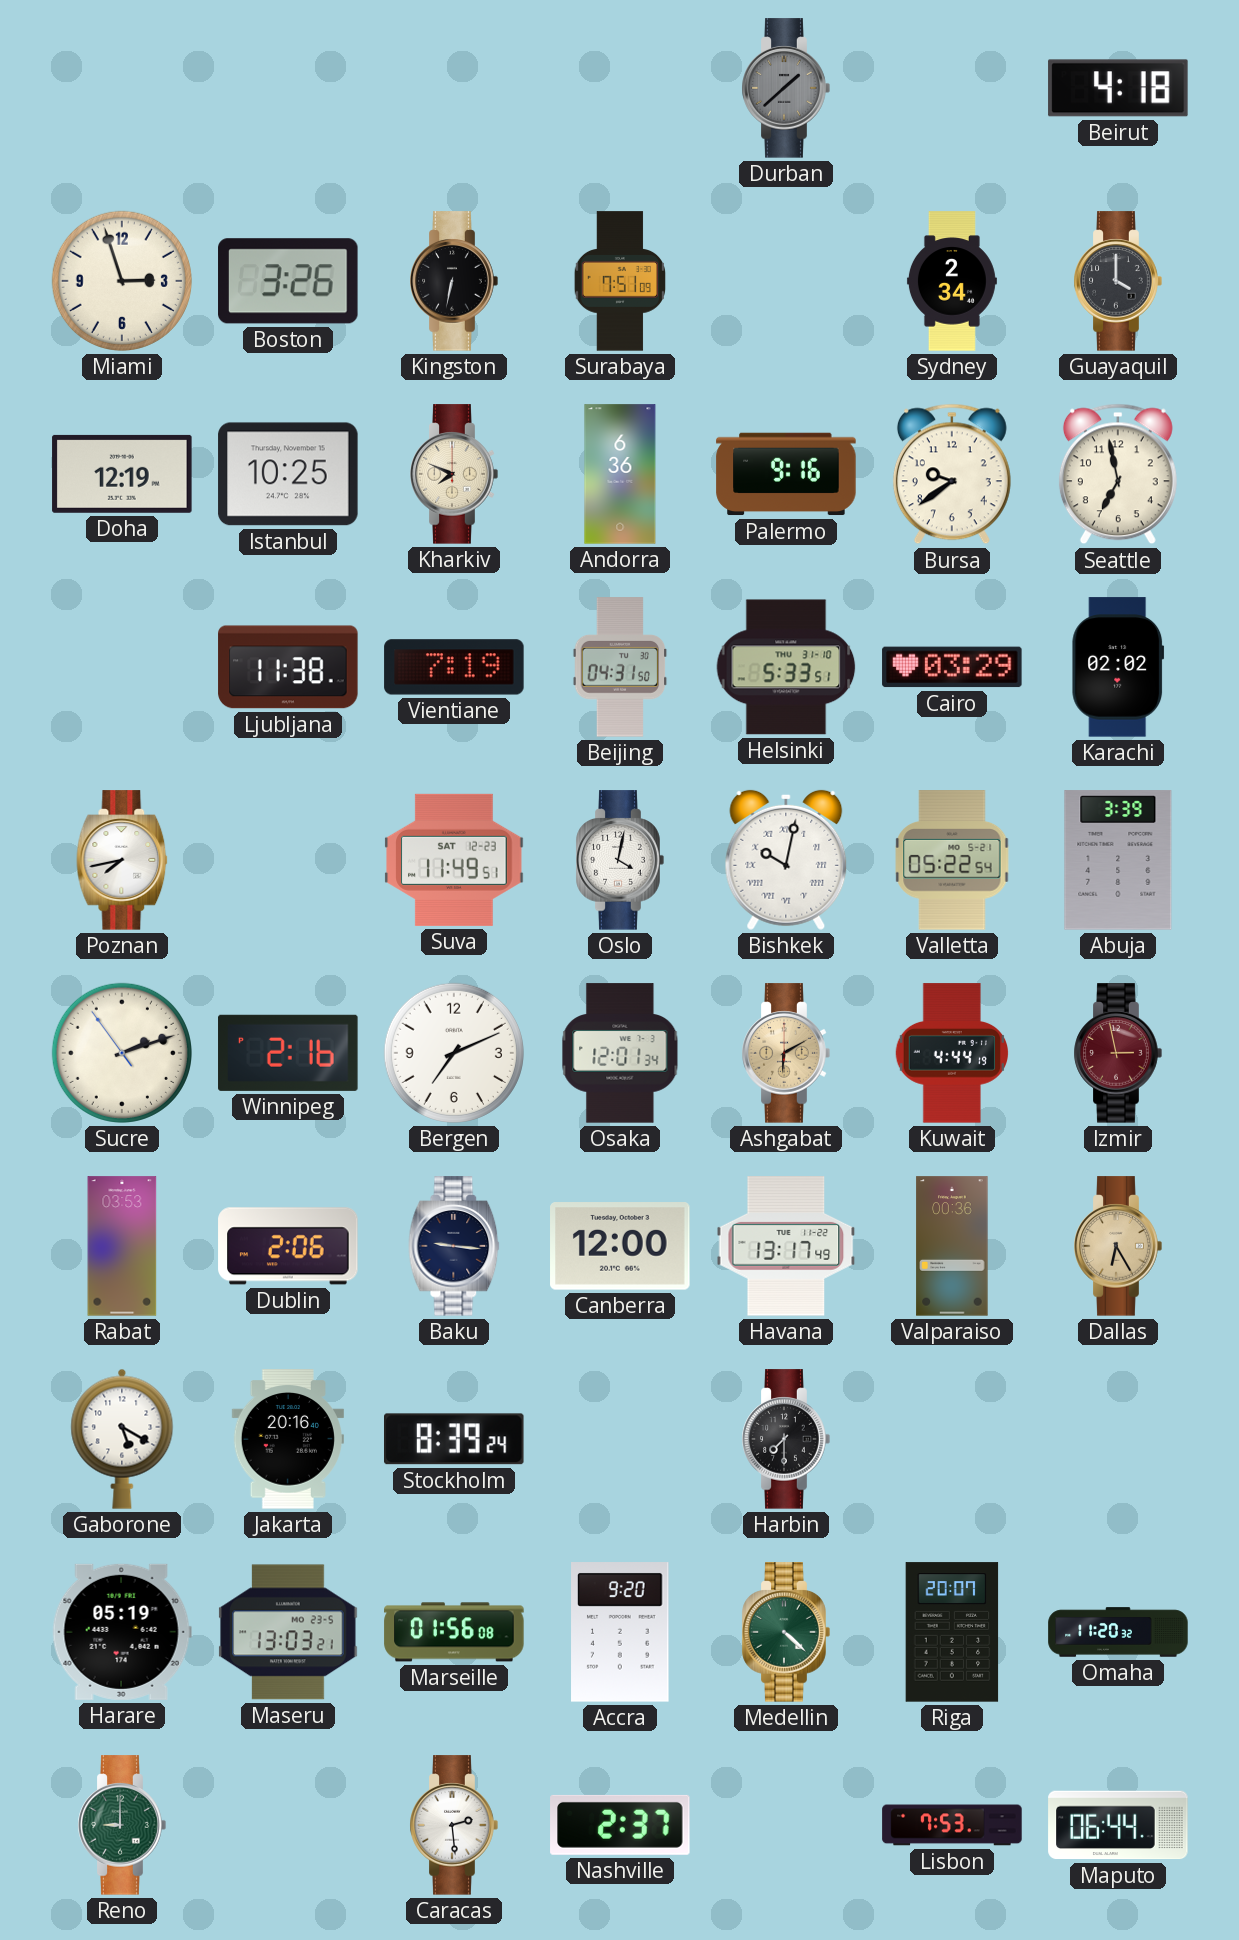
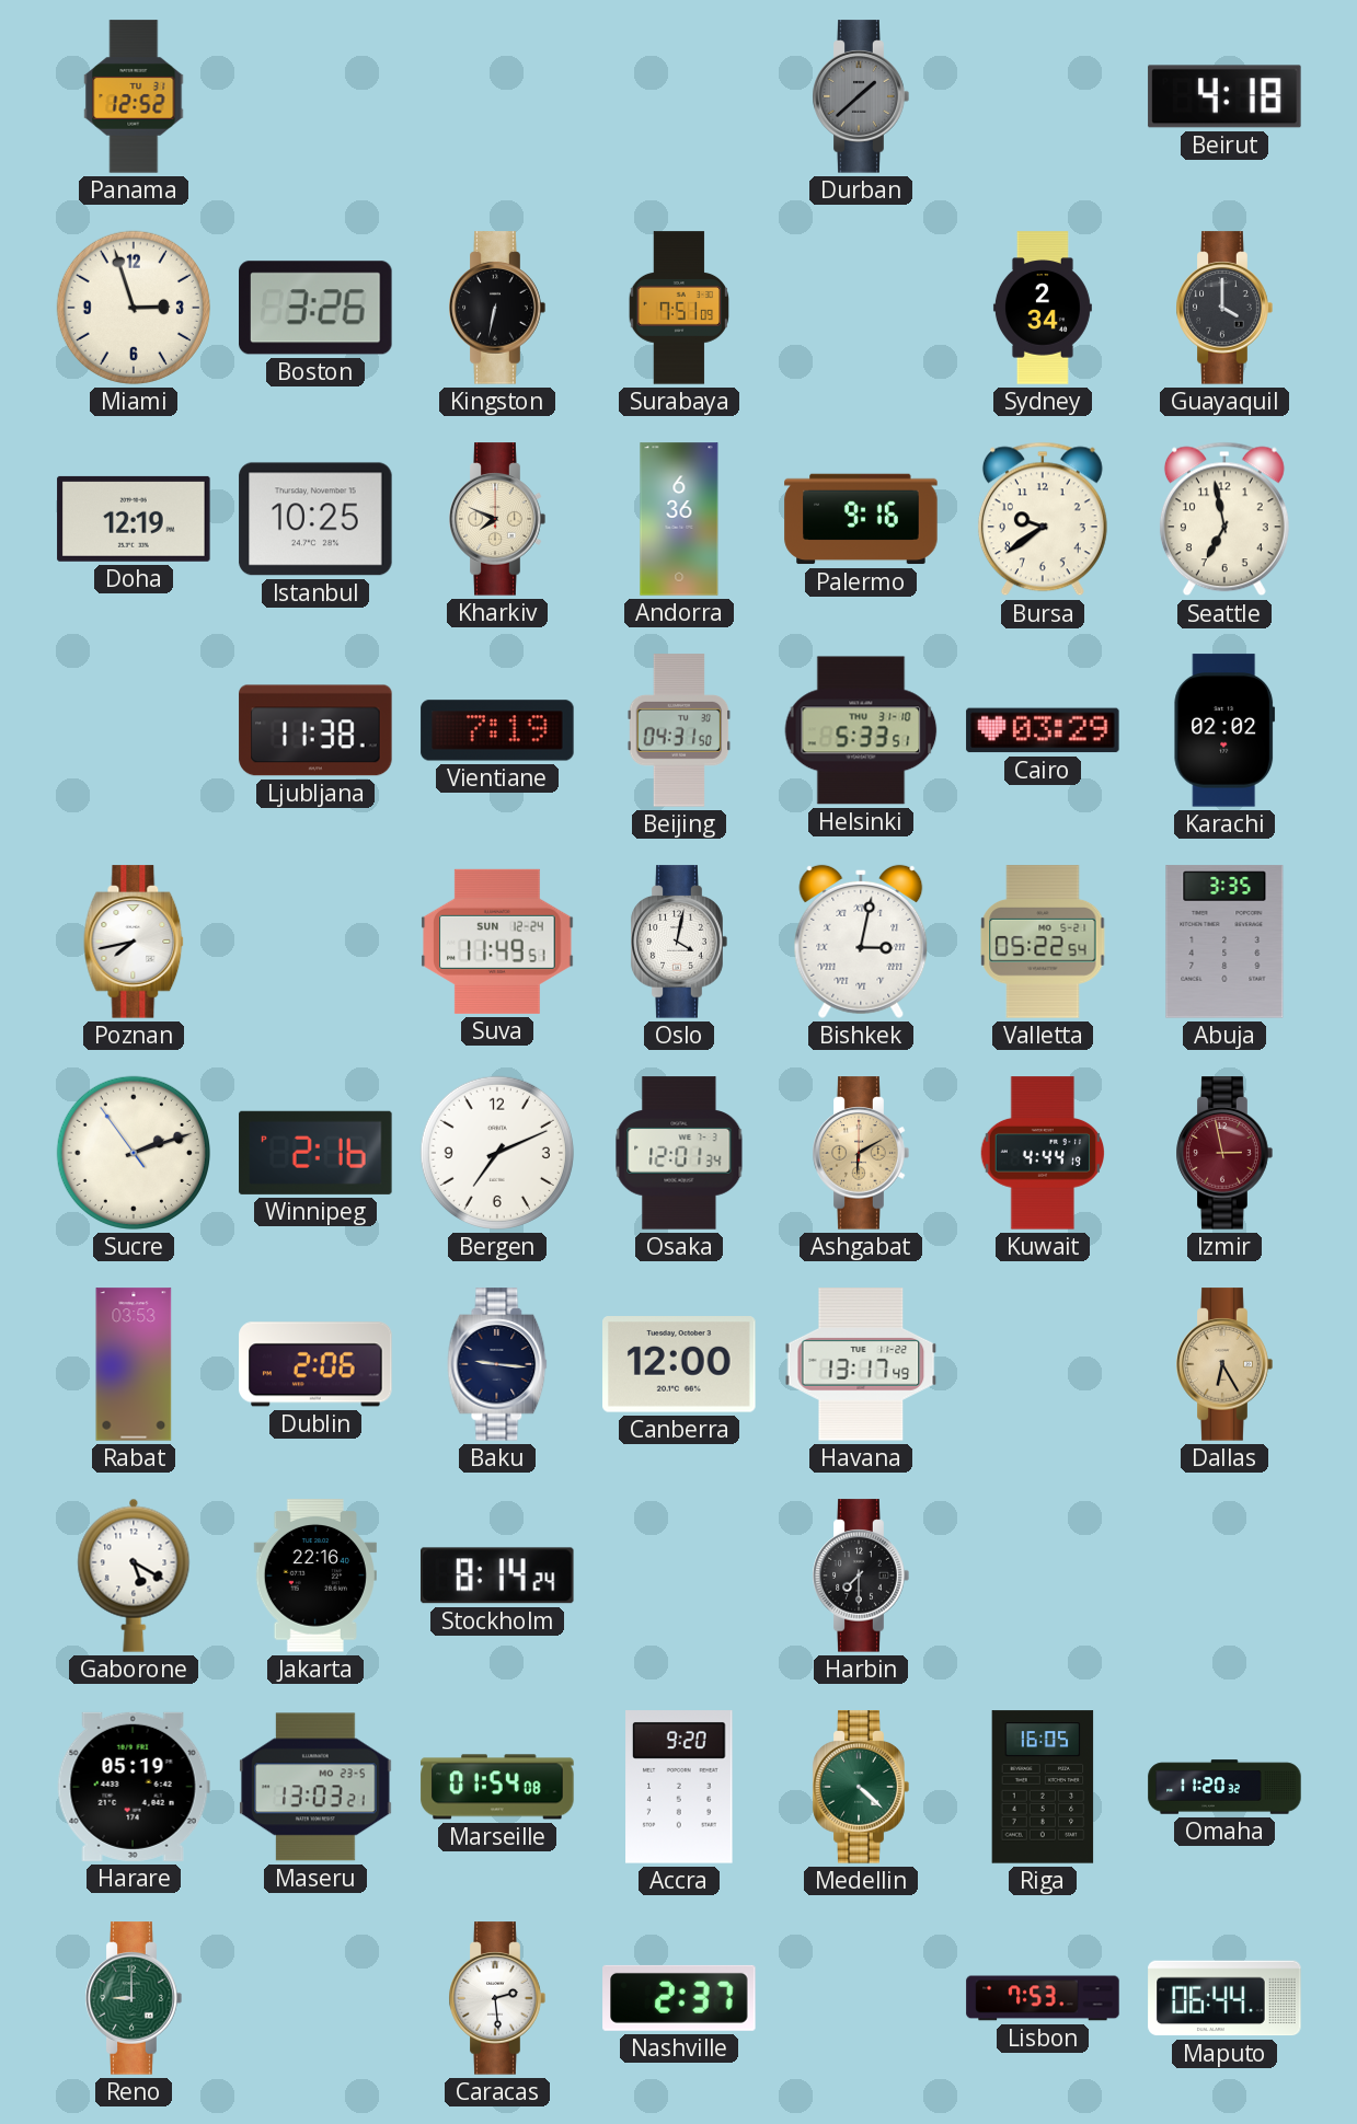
Panama: none -> 12:52
Suva date: SAT 12-23 -> SUN 12-24
Bishkek: 10:02 -> 3:02
Abuja: 3:39 -> 3:35
Valparaiso: 00:36 -> none
Jakarta: 20:16 -> 22:16
Stockholm: 8:39 -> 8:14
Marseille: 01:56 -> 01:54
Riga: 20:07 -> 16:05
